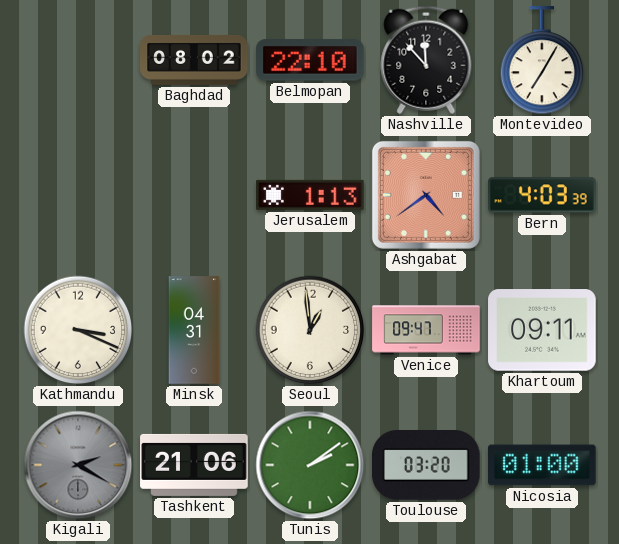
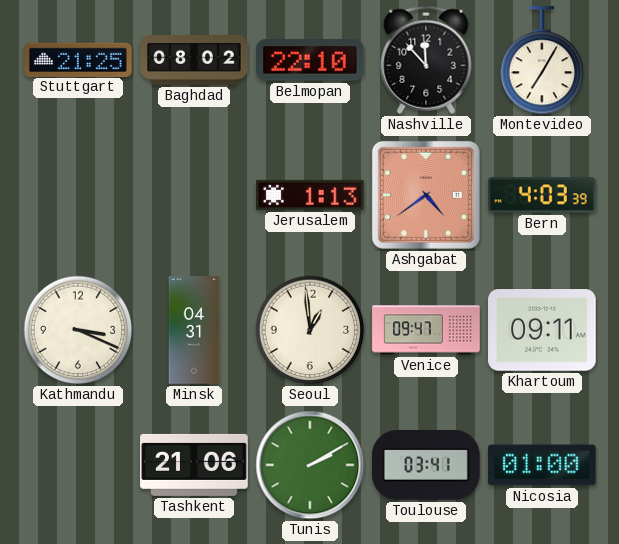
Stuttgart: none -> 21:25
Kigali: 2:20 -> none
Tunis: 2:09 -> 2:10
Toulouse: 03:20 -> 03:41
